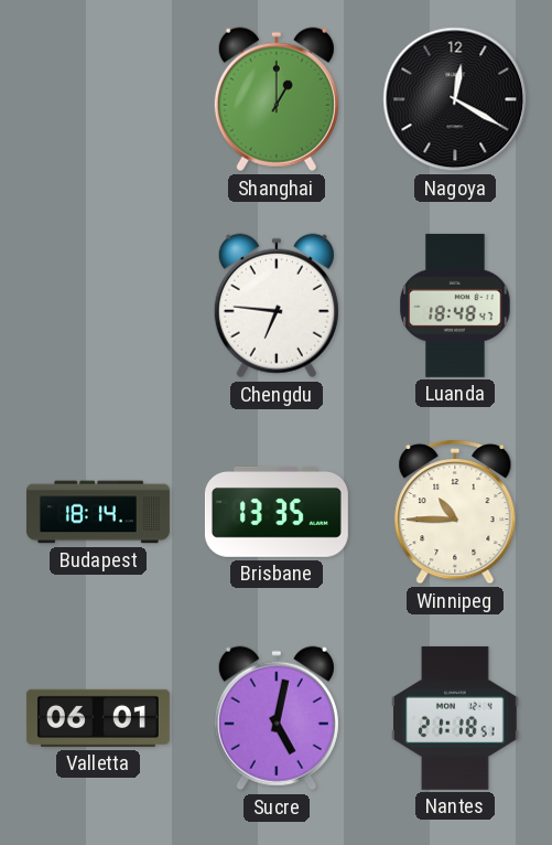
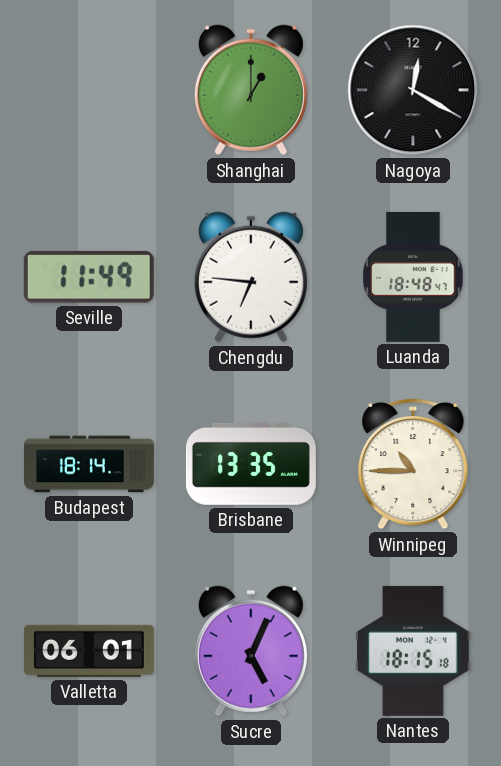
Seville: none -> 11:49
Sucre: 5:02 -> 5:04
Nantes: 21:18 -> 18:15
